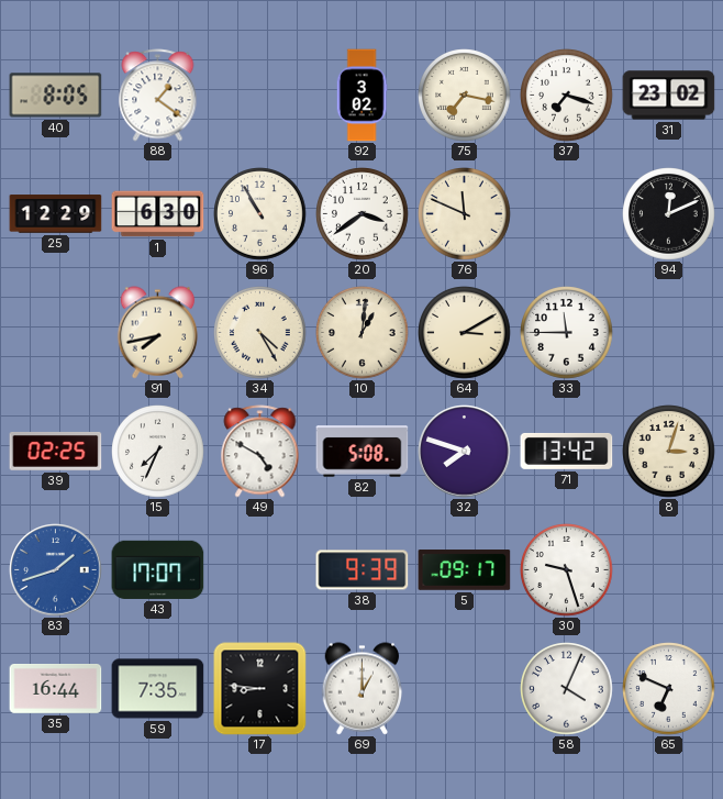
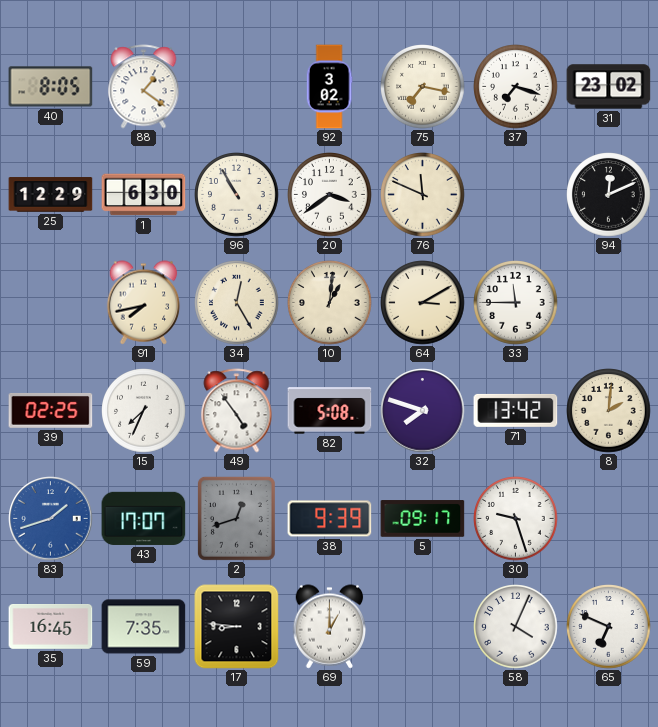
34: 4:25 -> 12:25
49: 4:50 -> 4:54
8: 3:03 -> 2:01
2: none -> 12:42
35: 16:44 -> 16:45
